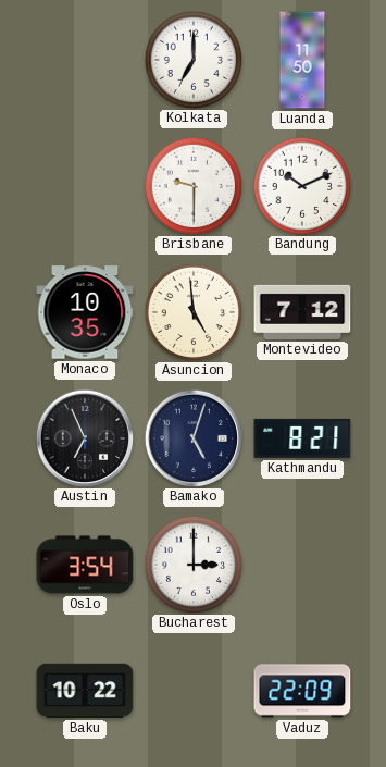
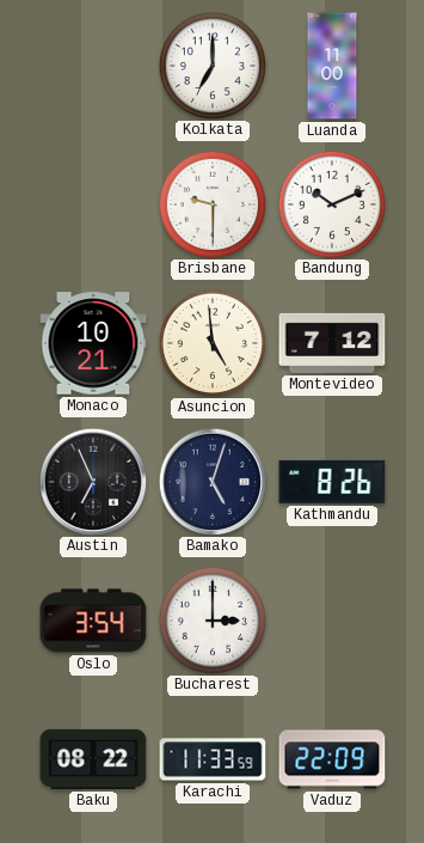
Luanda: 11:50 -> 11:00
Monaco: 10:35 -> 10:21
Kathmandu: 8:21 -> 8:26
Baku: 10:22 -> 08:22
Karachi: none -> 11:33
